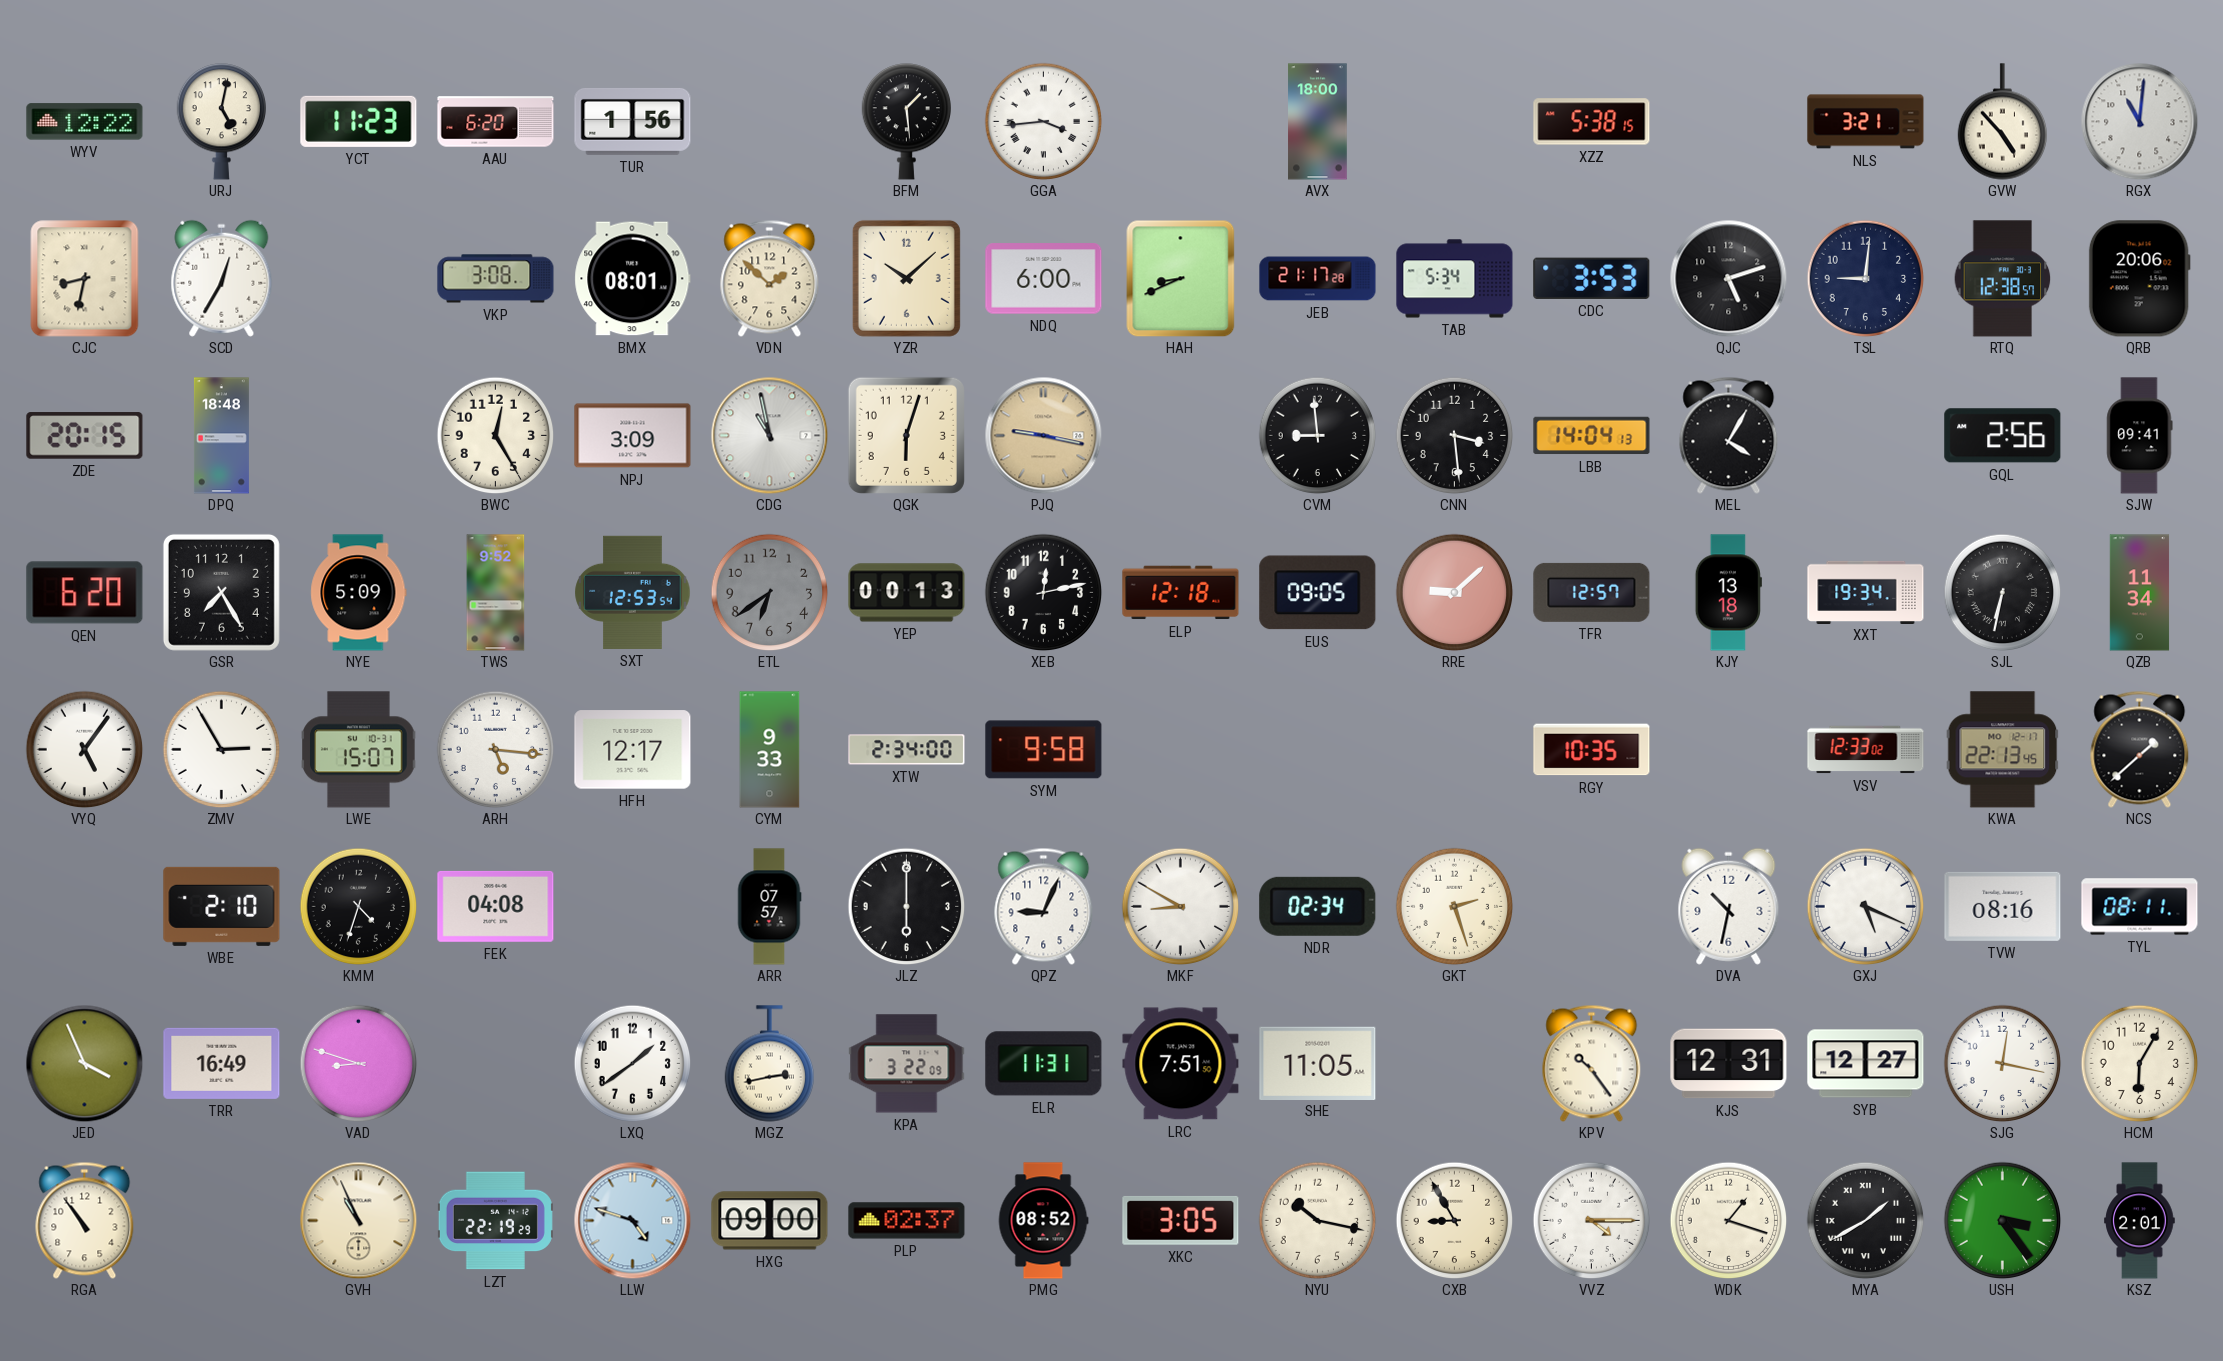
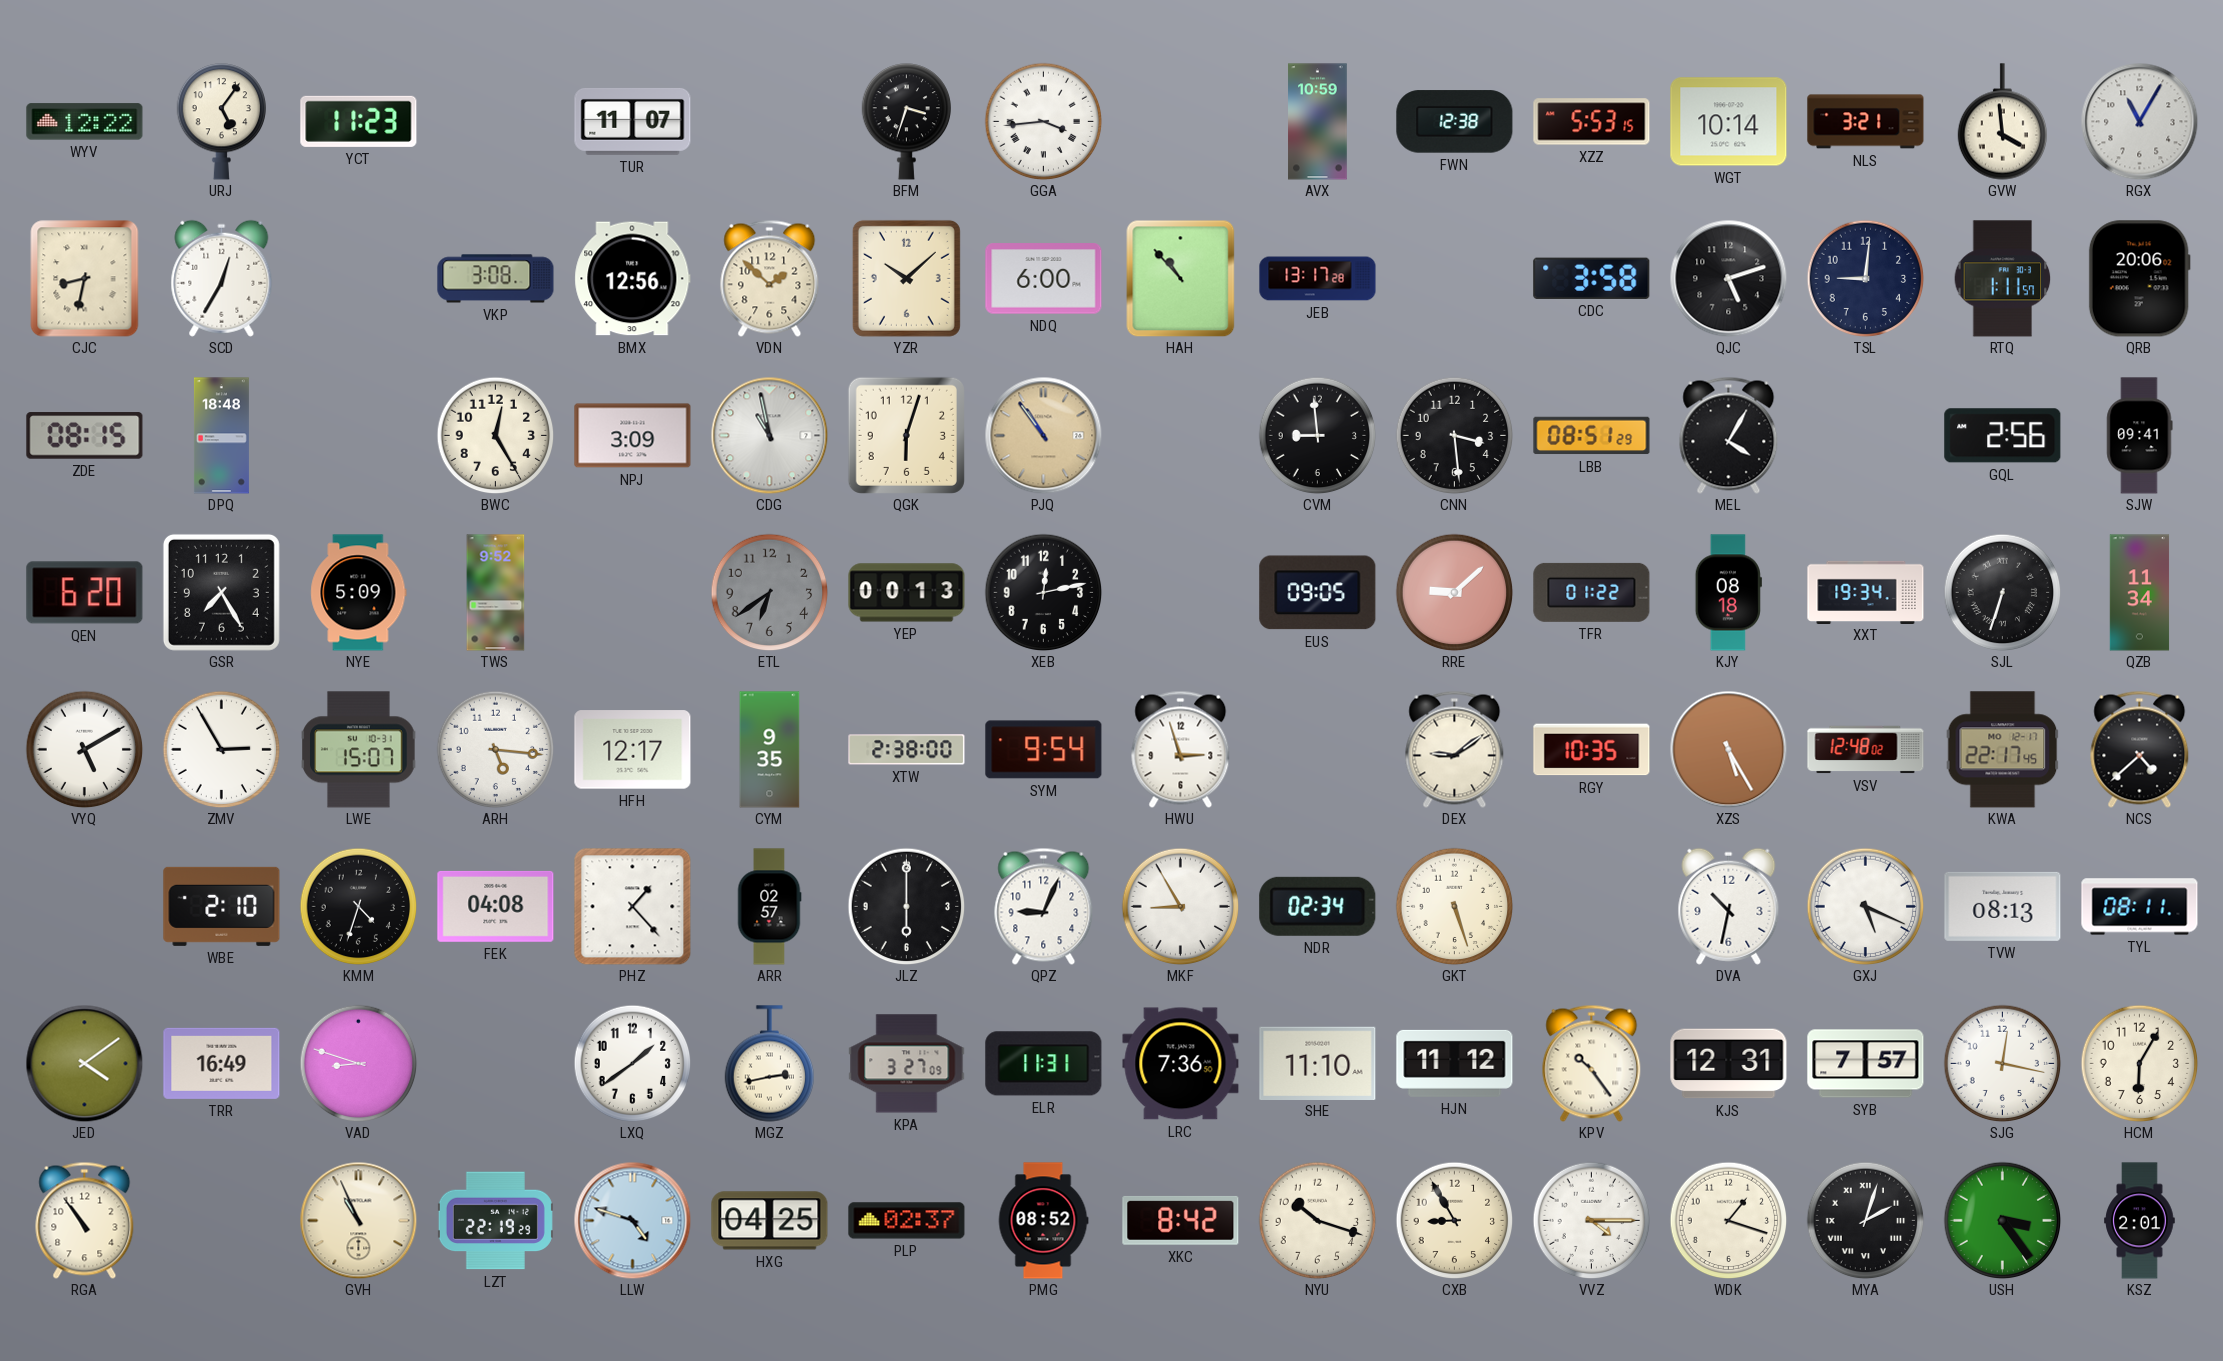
URJ: 5:02 -> 5:06
AAU: 6:20 -> none
TUR: 1:56 -> 11:07
BFM: 1:29 -> 3:33
AVX: 18:00 -> 10:59
FWN: none -> 12:38
XZZ: 5:38 -> 5:53
WGT: none -> 10:14
GVW: 4:53 -> 3:59
RGX: 11:01 -> 11:05
BMX: 08:01 -> 12:56
HAH: 8:41 -> 10:53
JEB: 21:17 -> 13:17
TAB: 5:34 -> none
CDC: 3:53 -> 3:58
RTQ: 12:38 -> 1:11
ZDE: 20:15 -> 08:15
PJQ: 9:17 -> 10:54
LBB: 14:04 -> 08:51
SXT: 12:53 -> none
ELP: 12:18 -> none
TFR: 12:57 -> 01:22
KJY: 13:18 -> 08:18
SJL: 6:32 -> 6:33
VYQ: 5:06 -> 5:10
CYM: 9:33 -> 9:35
XTW: 2:34 -> 2:38
SYM: 9:58 -> 9:54
HWU: none -> 2:57
DEX: none -> 9:09
XZS: none -> 5:25
VSV: 12:33 -> 12:48
KWA: 22:13 -> 22:17
NCS: 1:38 -> 4:38
PHZ: none -> 1:23
ARR: 07:57 -> 02:57
MKF: 8:50 -> 8:55
GKT: 2:27 -> 5:27
TVW: 08:16 -> 08:13
JED: 3:56 -> 4:09
KPA: 3:22 -> 3:27
LRC: 7:51 -> 7:36
SHE: 11:05 -> 11:10
HJN: none -> 11:12
SYB: 12:27 -> 7:57
HXG: 09:00 -> 04:25
XKC: 3:05 -> 8:42
NYU: 10:17 -> 10:18
MYA: 1:40 -> 2:03
